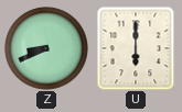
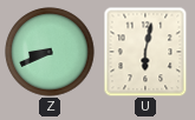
U: 6:00 -> 6:02
